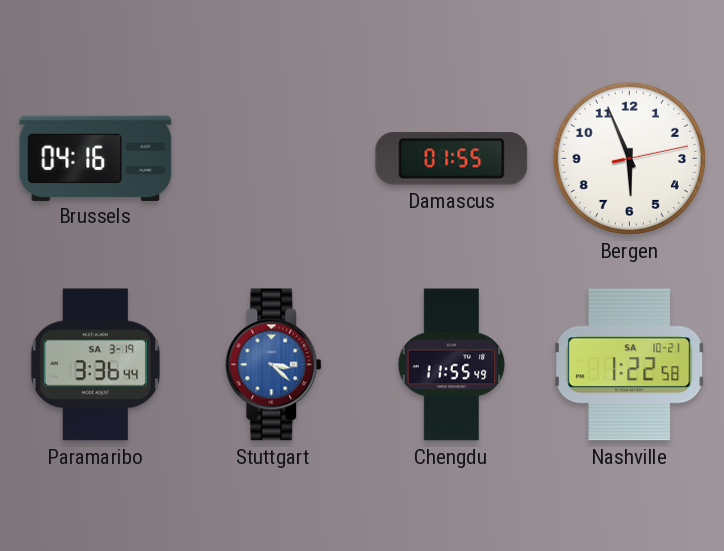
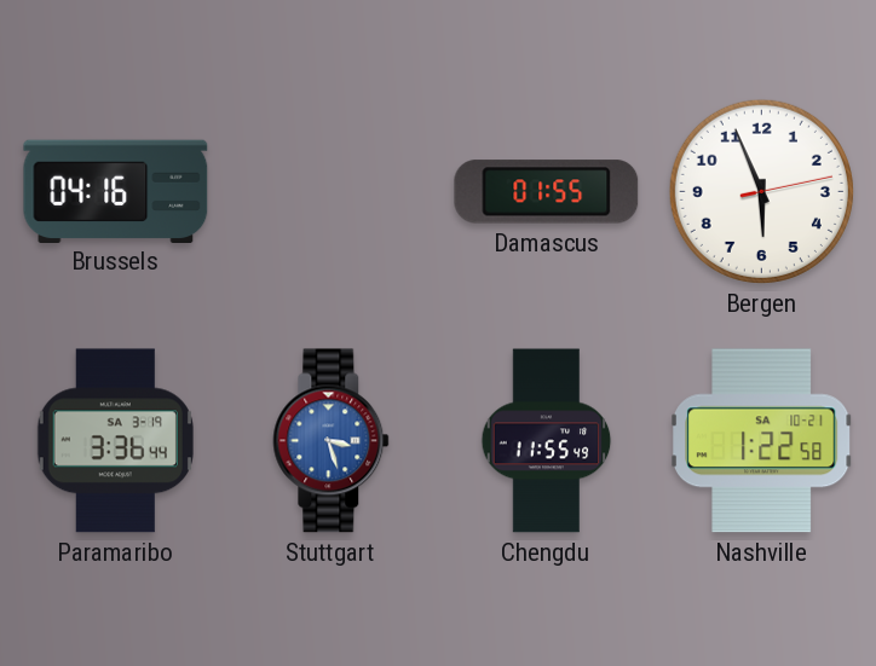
Stuttgart: 3:22 -> 3:27
